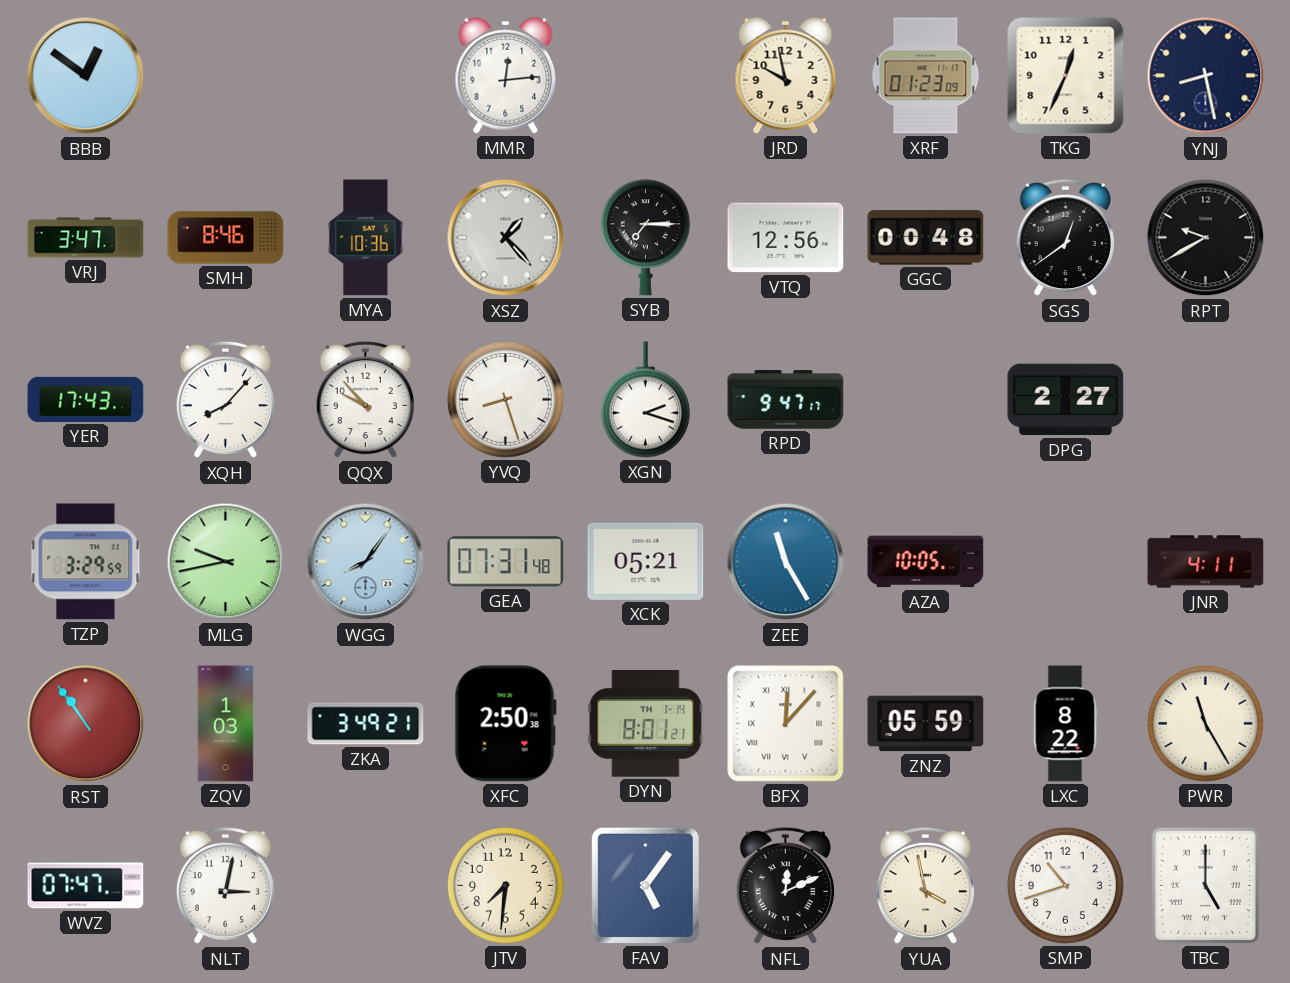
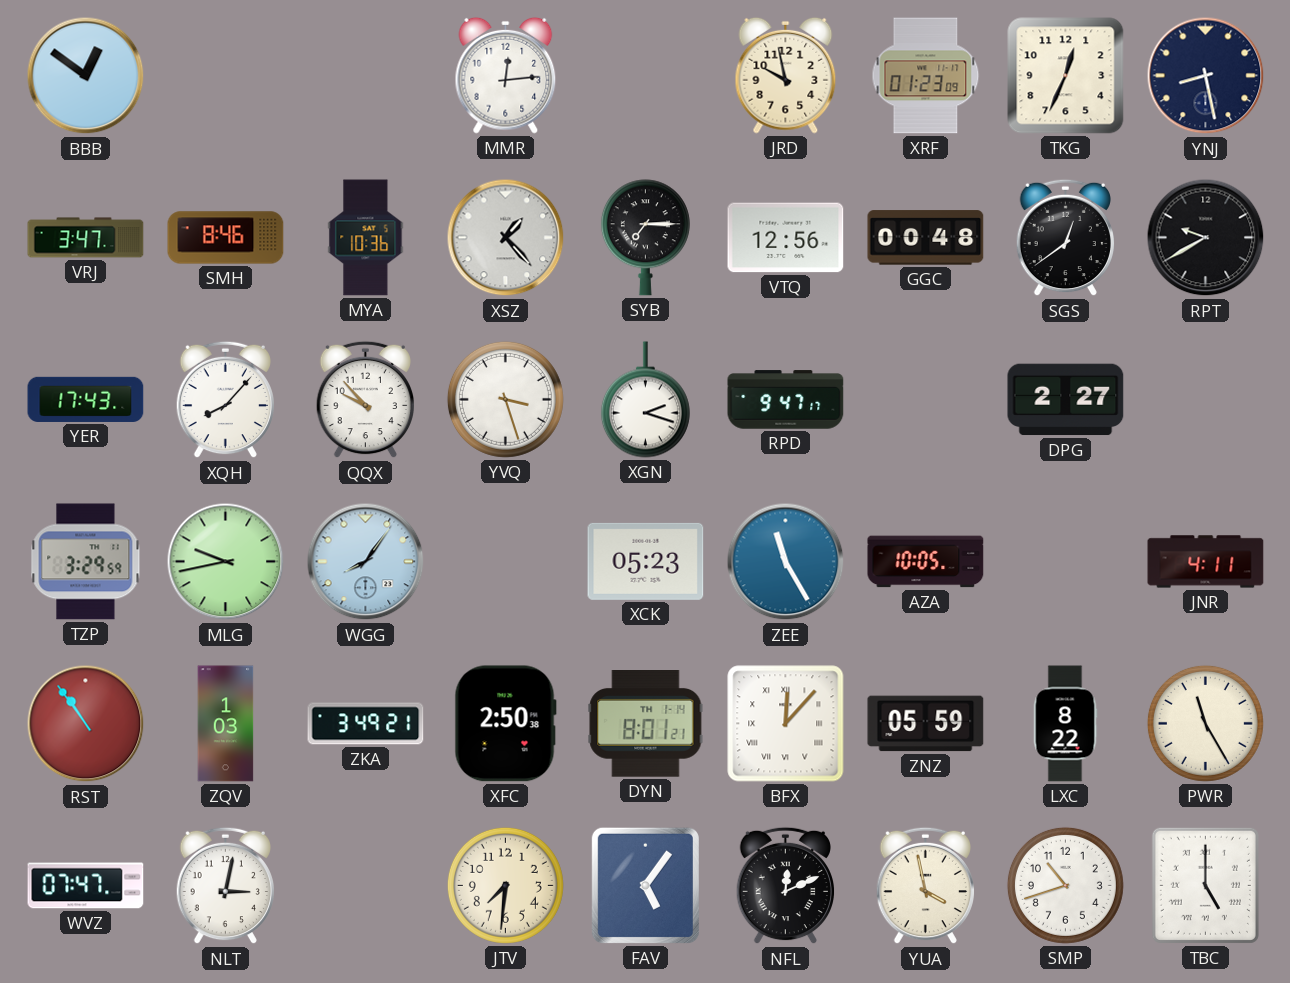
YVQ: 8:27 -> 3:27
GEA: 07:31 -> none
XCK: 05:21 -> 05:23
